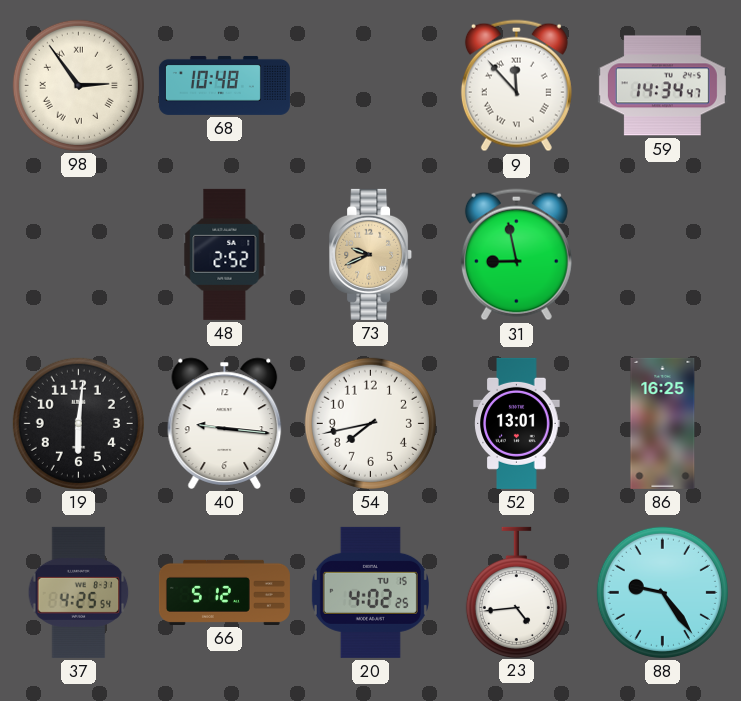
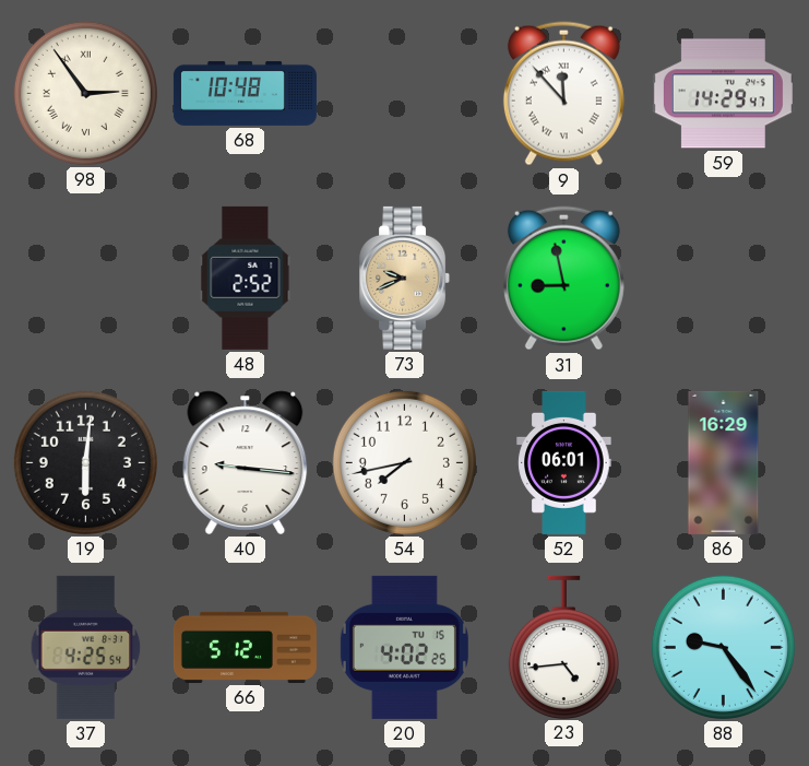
59: 14:34 -> 14:29
52: 13:01 -> 06:01
86: 16:25 -> 16:29
